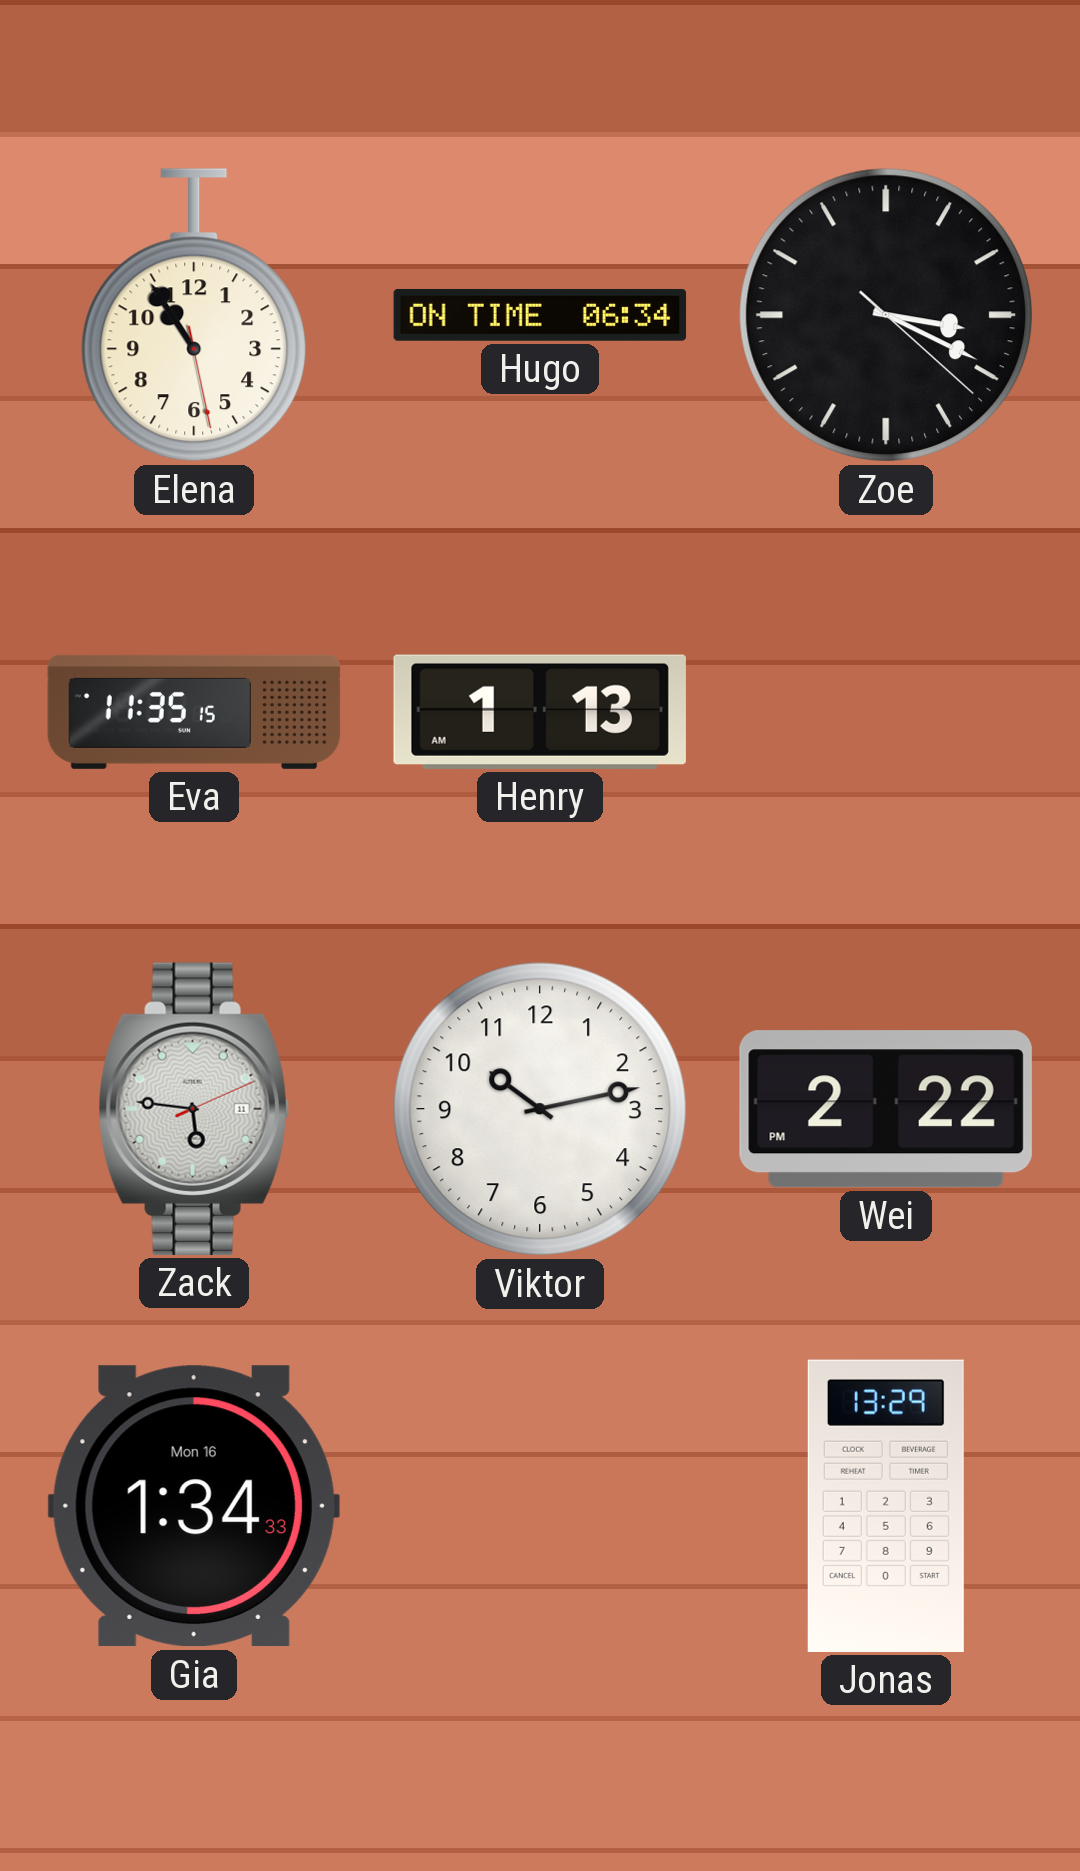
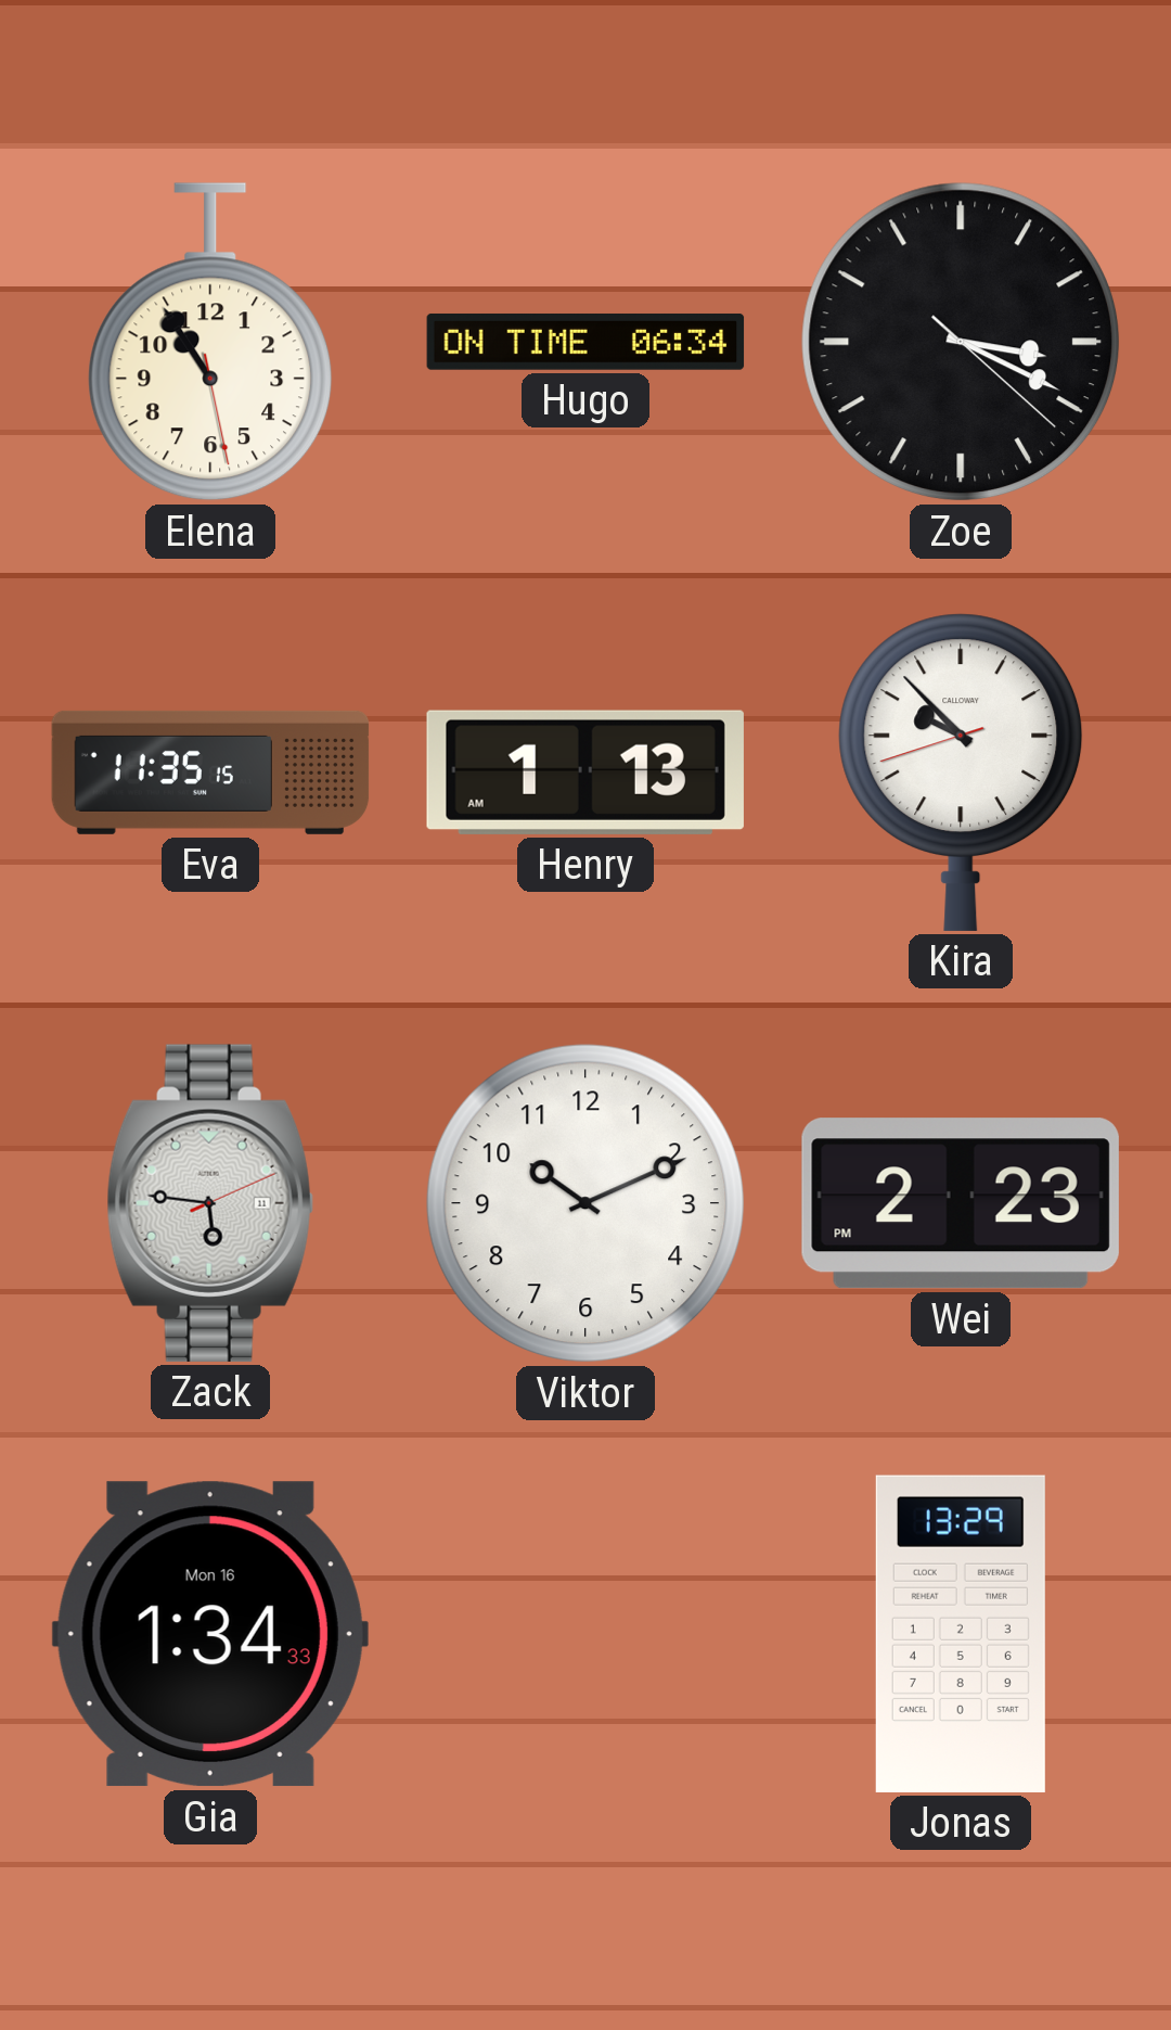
Kira: none -> 9:52
Viktor: 10:13 -> 10:11
Wei: 2:22 -> 2:23
